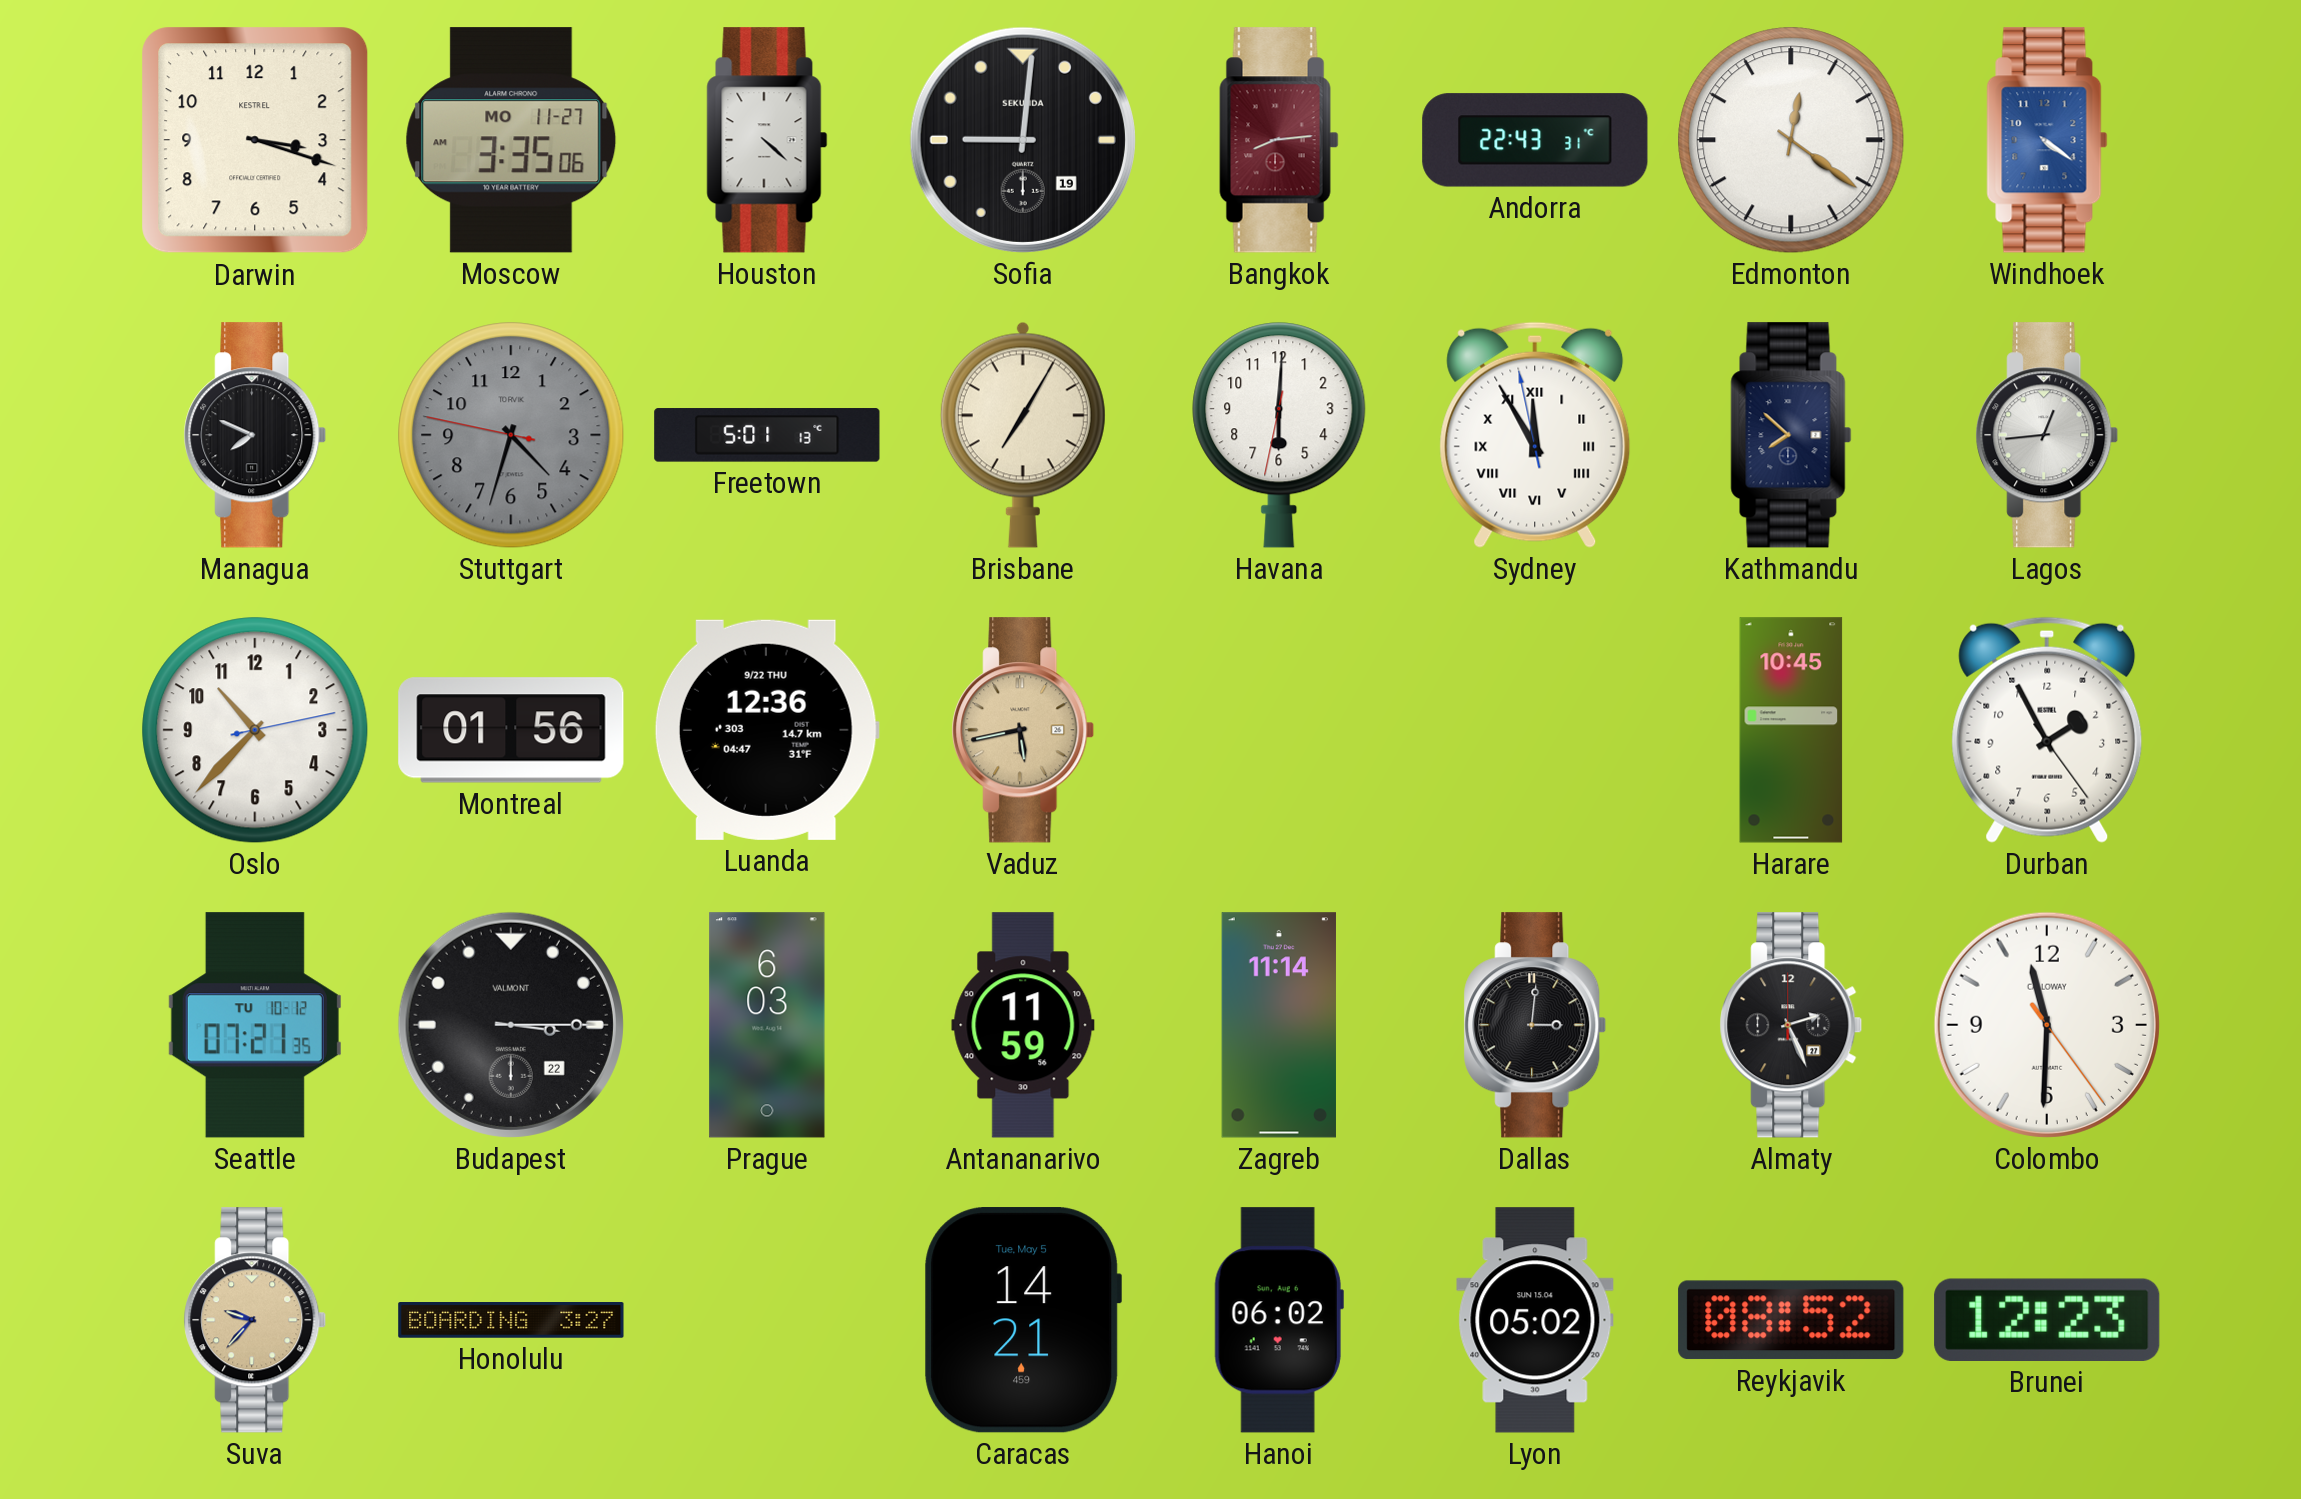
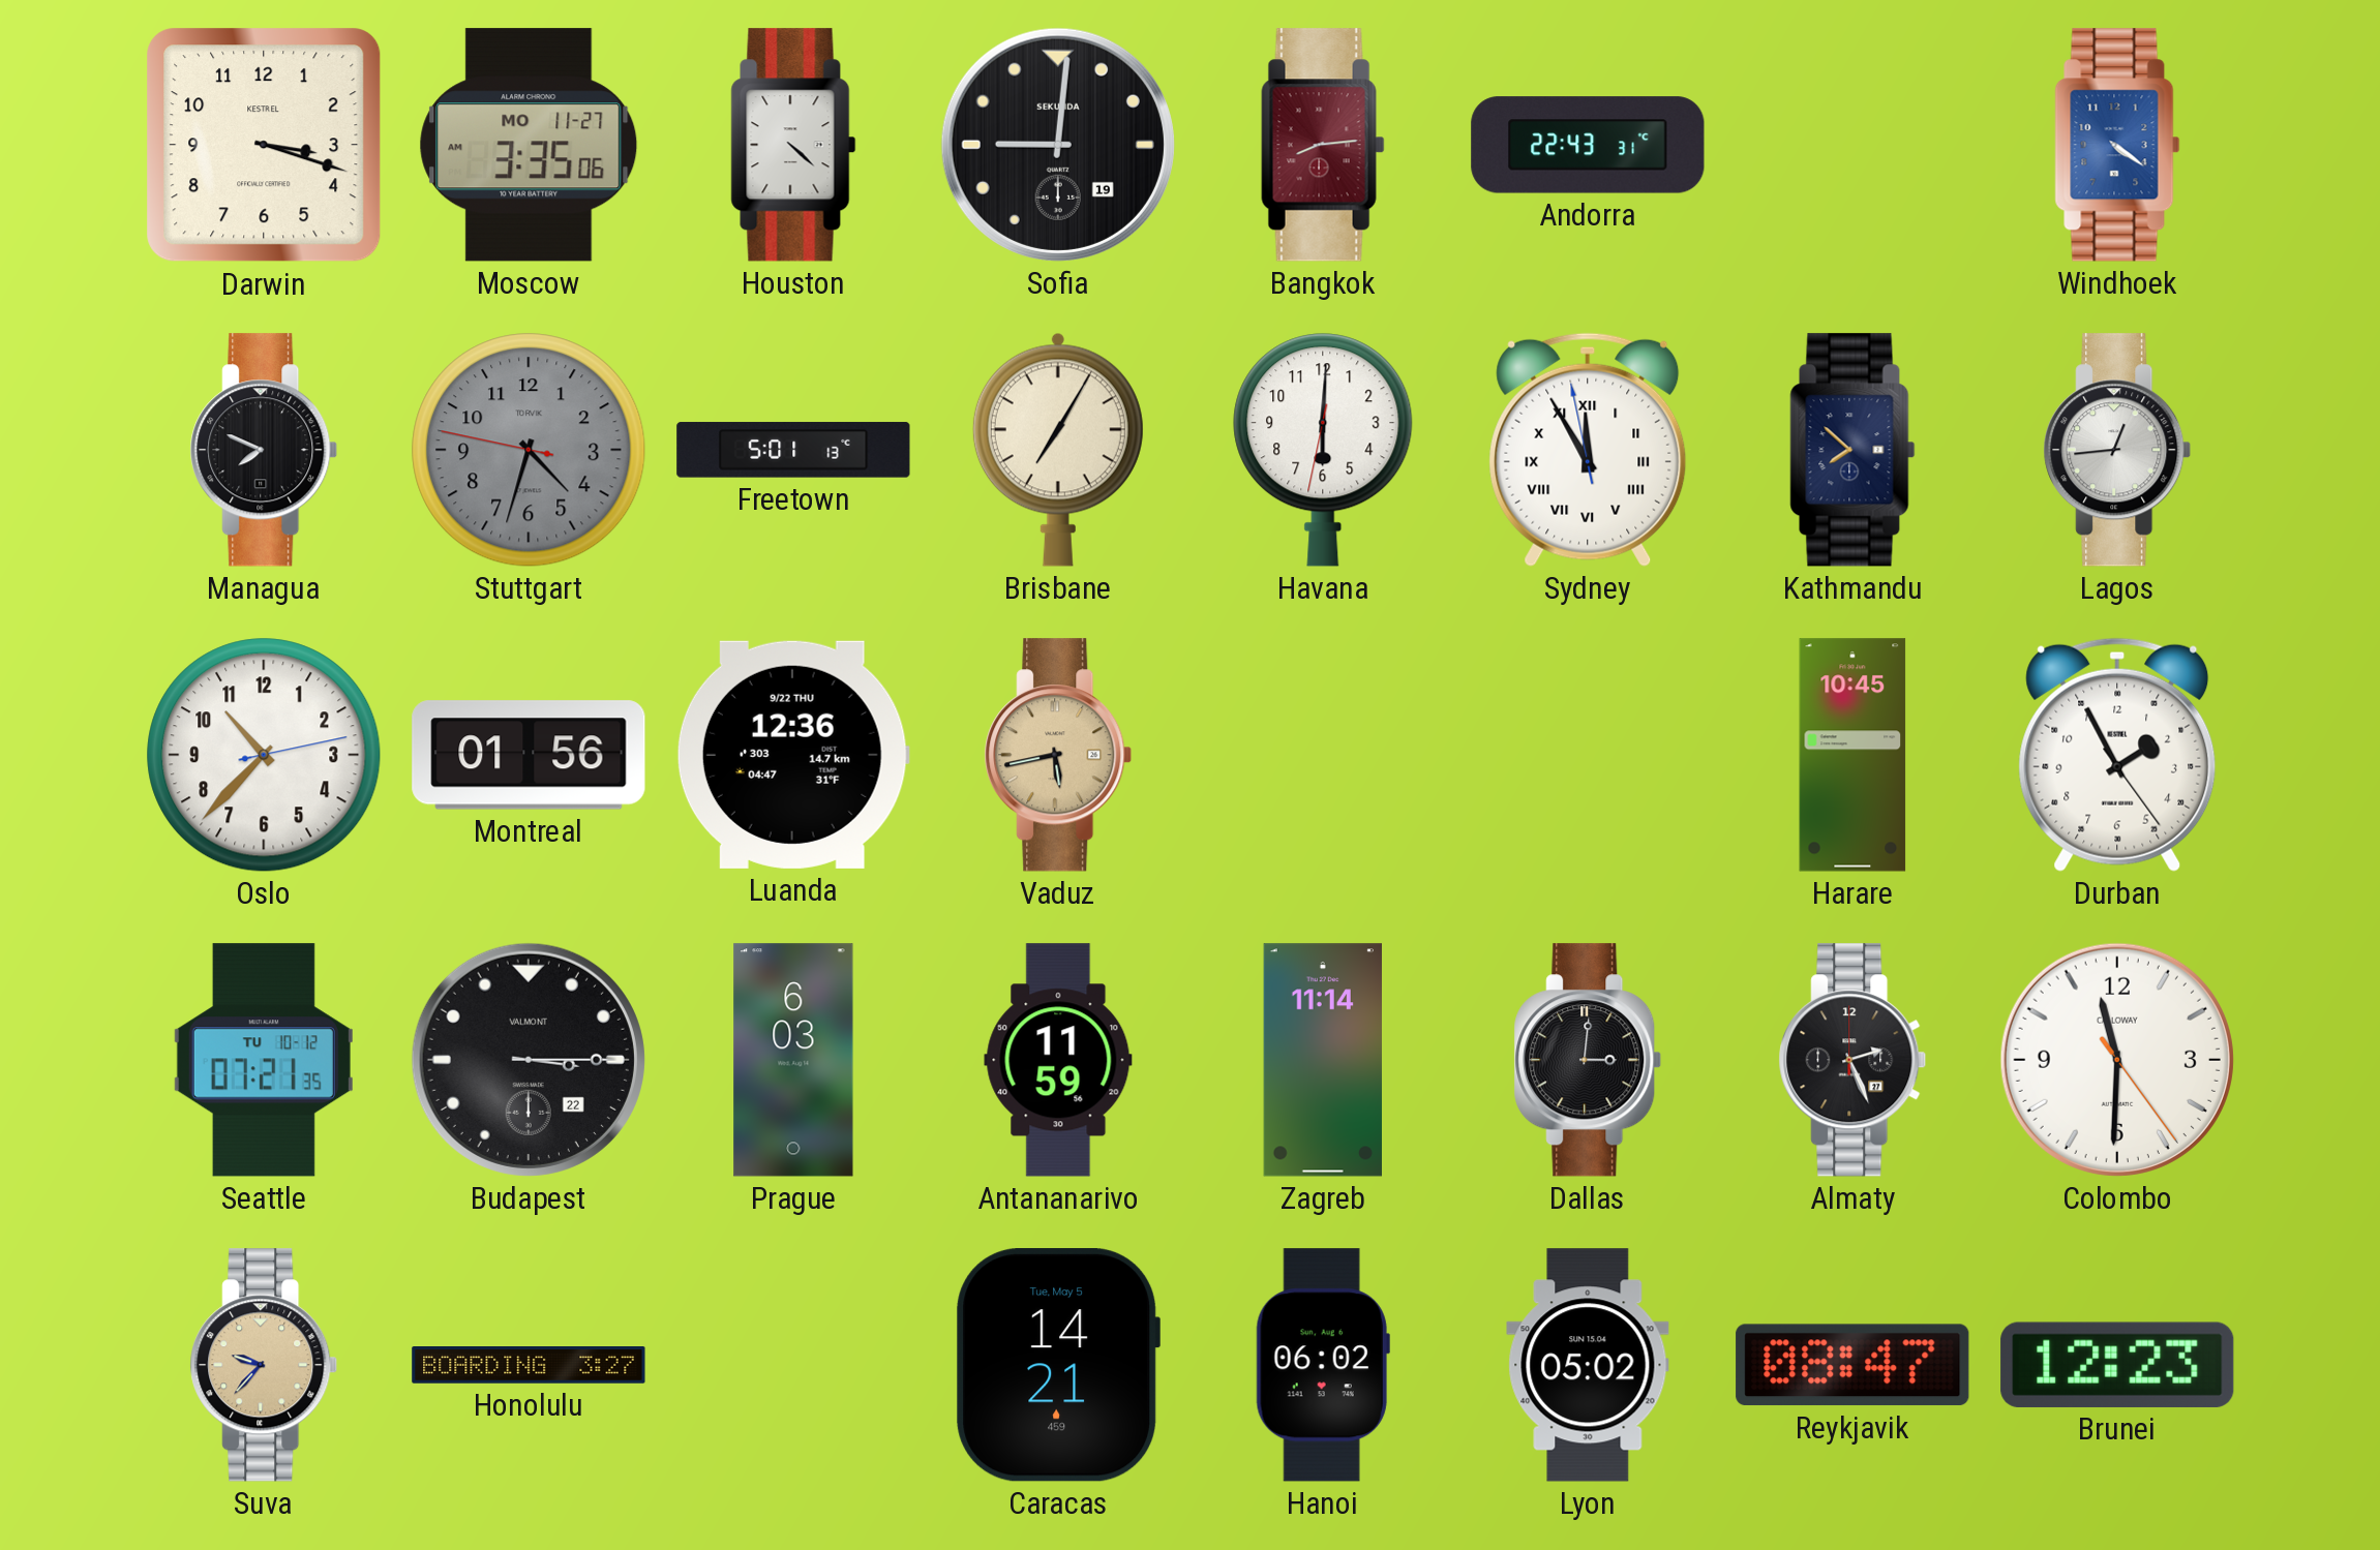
Edmonton: 12:21 -> none
Reykjavik: 08:52 -> 08:47
